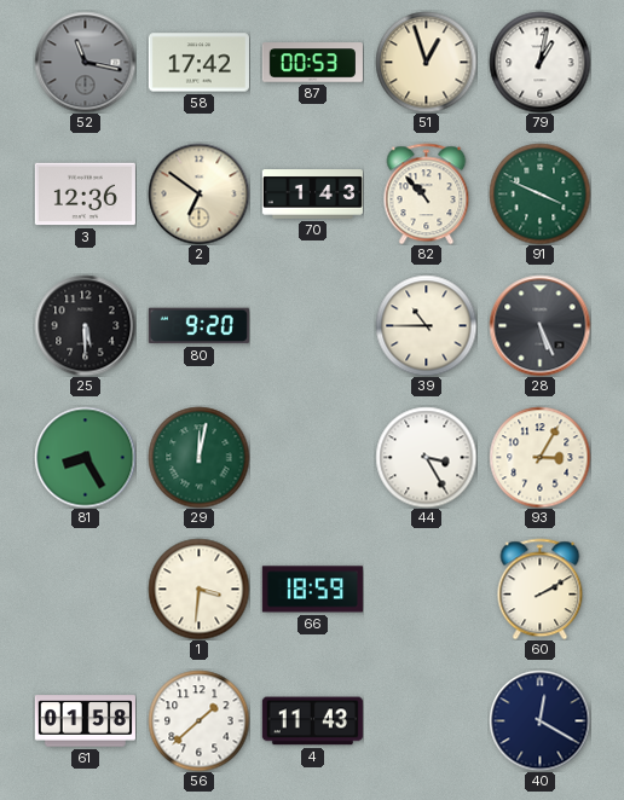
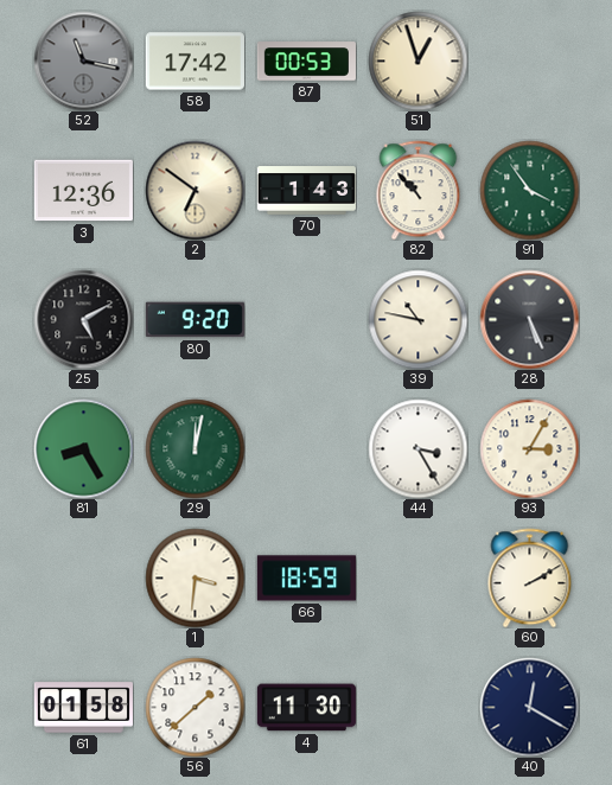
79: 1:02 -> none
91: 3:49 -> 3:54
25: 5:30 -> 5:10
39: 10:45 -> 10:47
4: 11:43 -> 11:30
